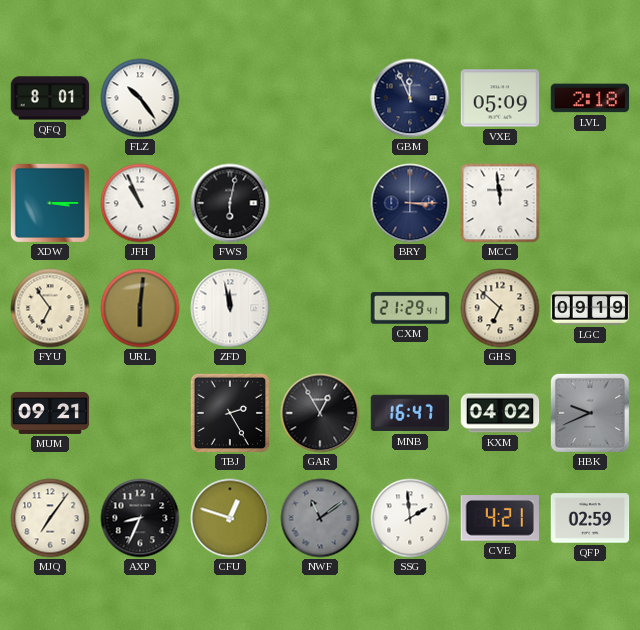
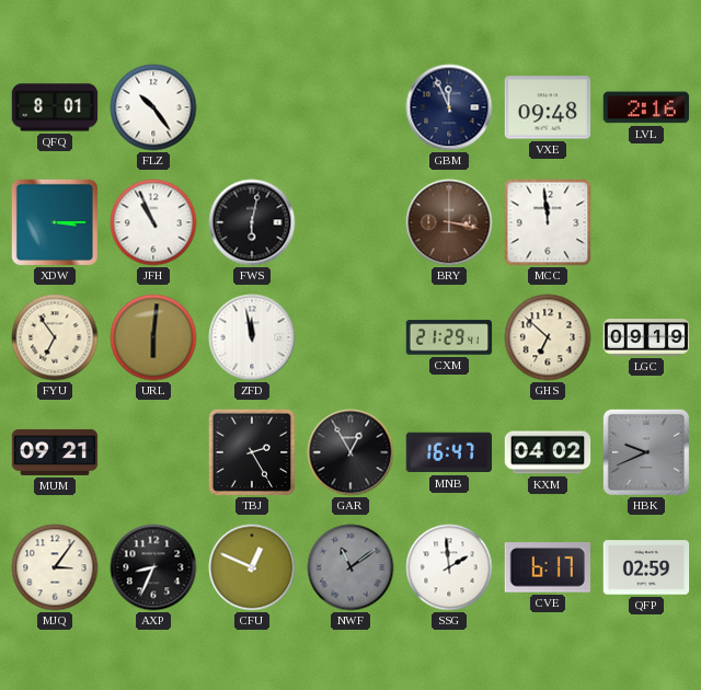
VXE: 05:09 -> 09:48
LVL: 2:18 -> 2:16
BRY: 3:15 -> 3:17
BRY dial: navy -> brown
MJQ: 7:06 -> 3:06
CFU: 12:48 -> 12:49
CVE: 4:21 -> 6:17
